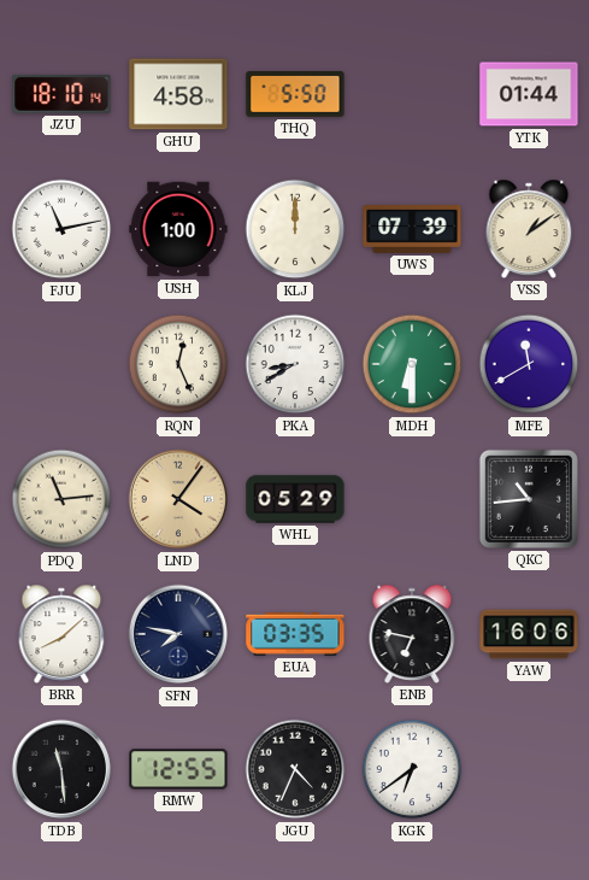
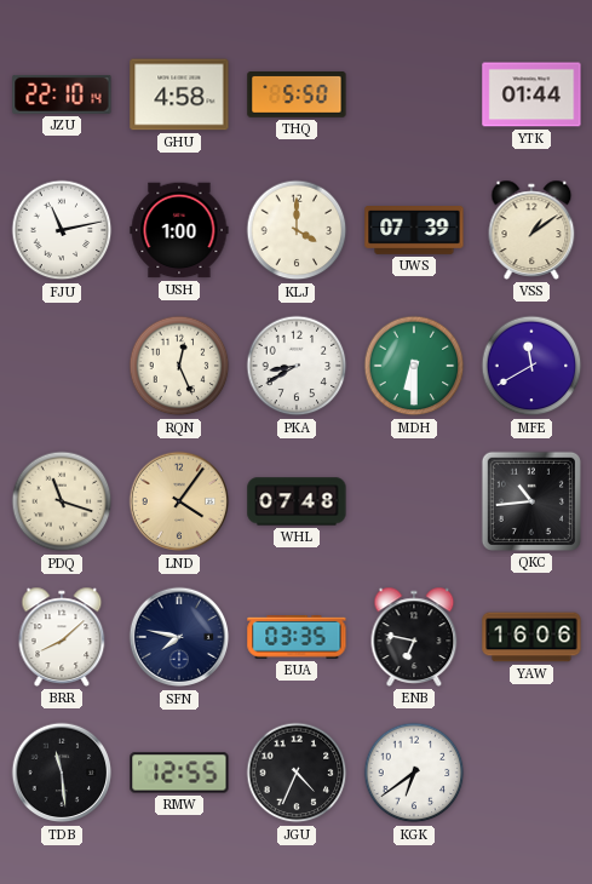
JZU: 18:10 -> 22:10
KLJ: 12:00 -> 4:00
PDQ: 11:14 -> 11:18
WHL: 05:29 -> 07:48
